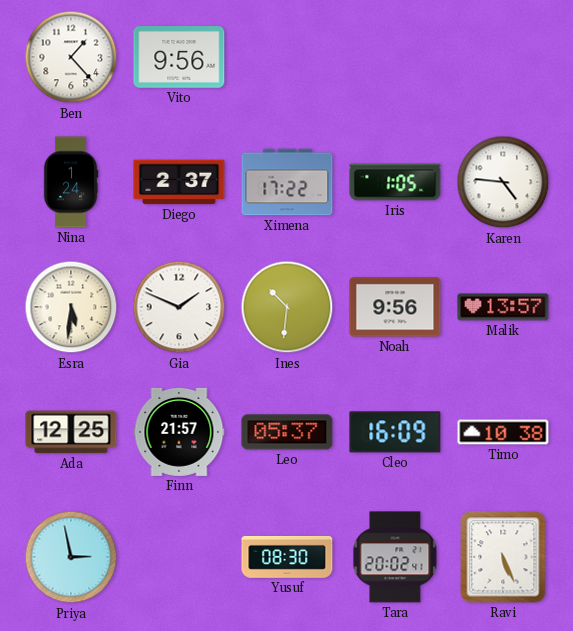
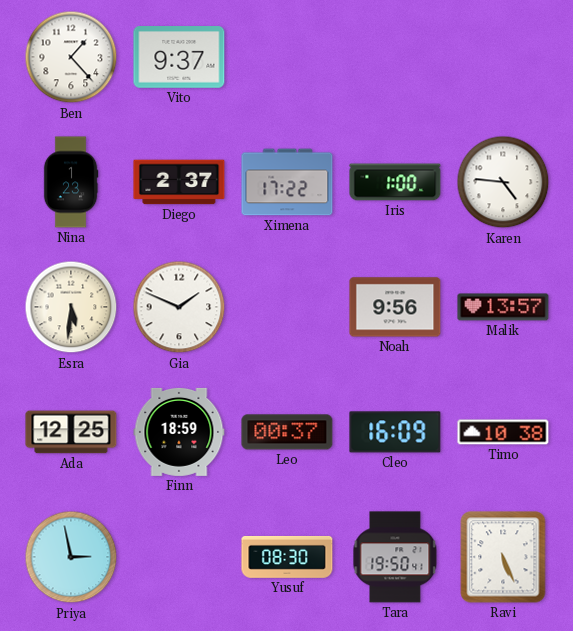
Vito: 9:56 -> 9:37
Nina: 1:24 -> 1:23
Iris: 1:05 -> 1:00
Ines: 10:31 -> none
Finn: 21:57 -> 18:59
Leo: 05:37 -> 00:37
Tara: 20:02 -> 19:50
